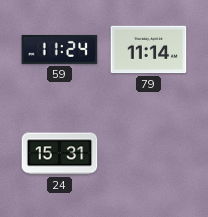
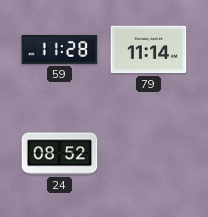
59: 11:24 -> 11:28
24: 15:31 -> 08:52
